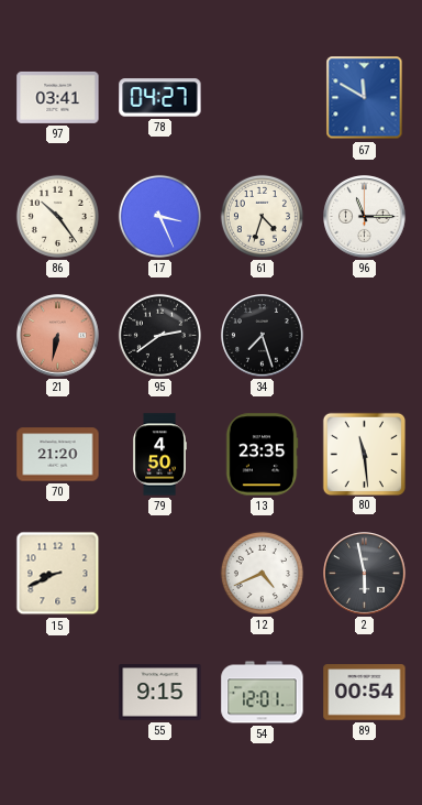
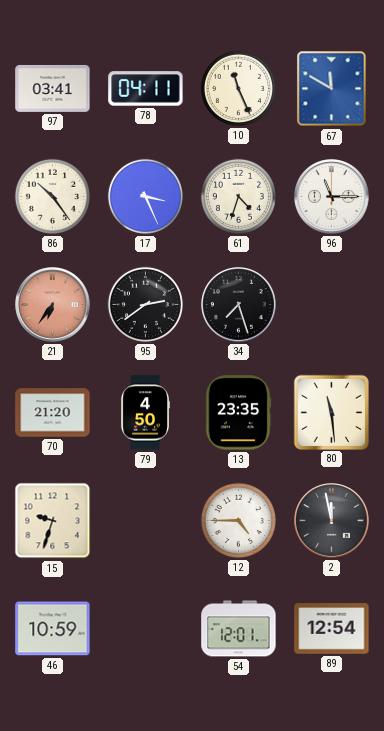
78: 04:27 -> 04:11
10: none -> 11:26
21: 6:32 -> 6:36
15: 8:41 -> 9:33
12: 4:41 -> 4:45
2: 5:58 -> 11:58
46: none -> 10:59
55: 9:15 -> none
89: 00:54 -> 12:54
